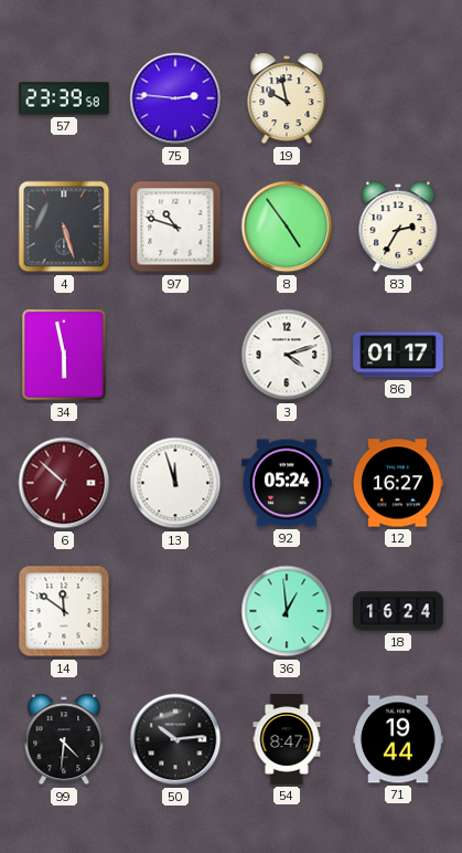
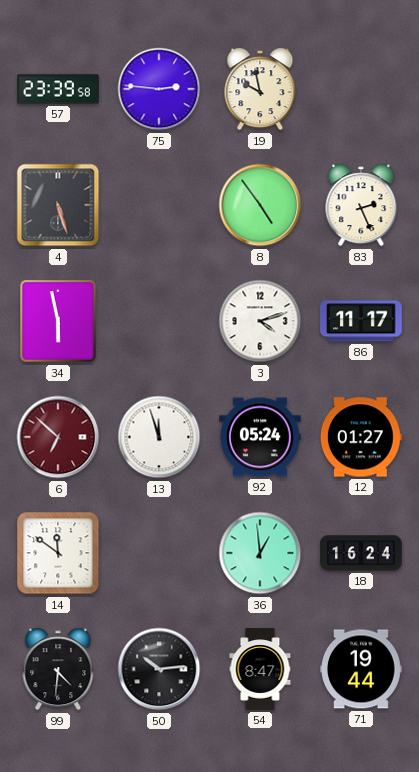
97: 10:48 -> none
83: 2:35 -> 2:26
86: 01:17 -> 11:17
12: 16:27 -> 01:27
